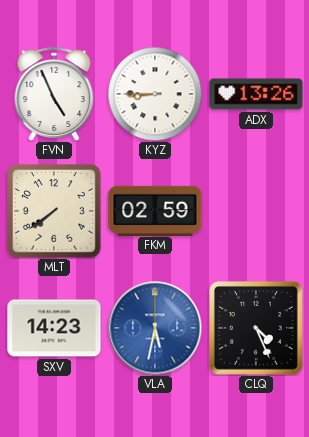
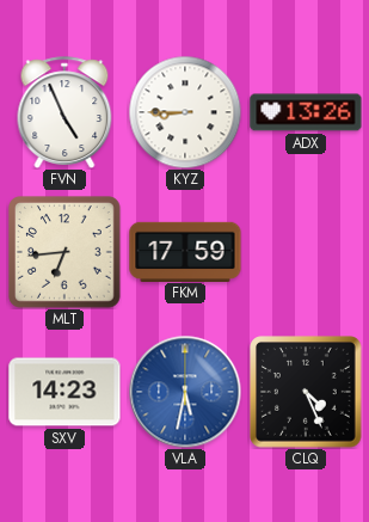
MLT: 7:39 -> 6:44
FKM: 02:59 -> 17:59
